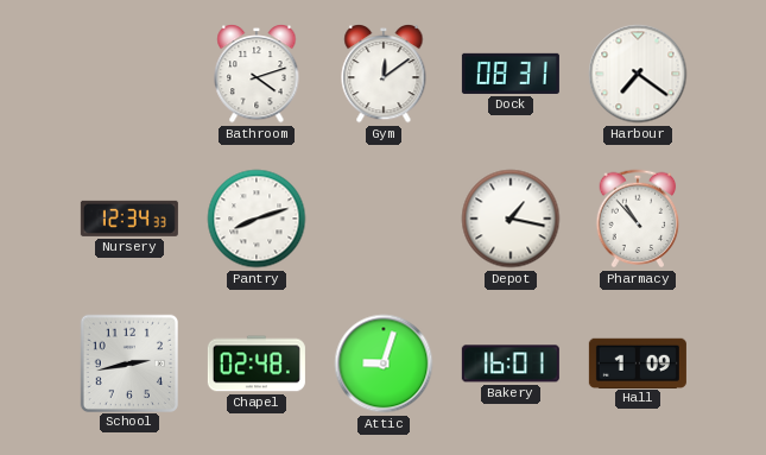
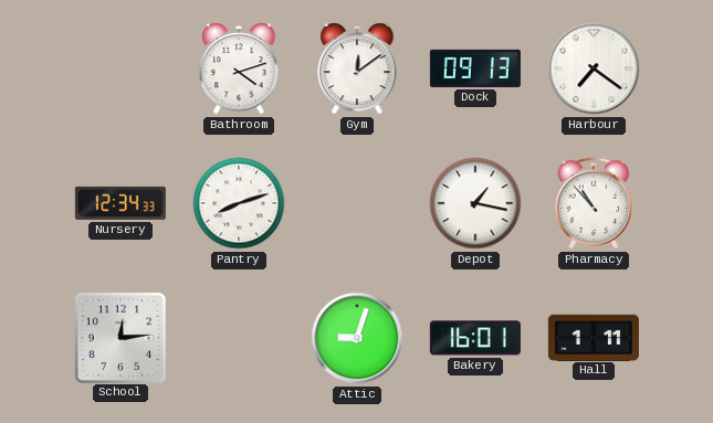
Dock: 08:31 -> 09:13
School: 2:43 -> 12:14
Chapel: 02:48 -> none
Hall: 1:09 -> 1:11
